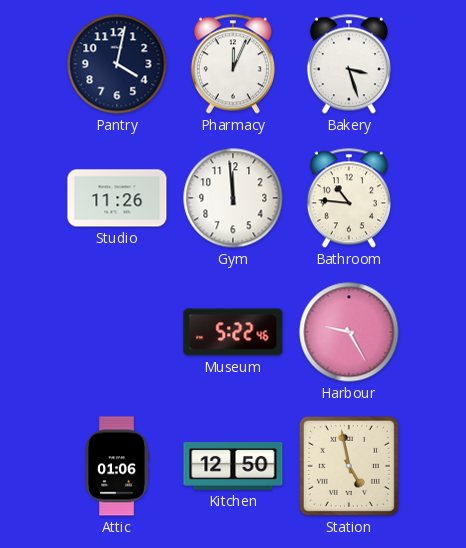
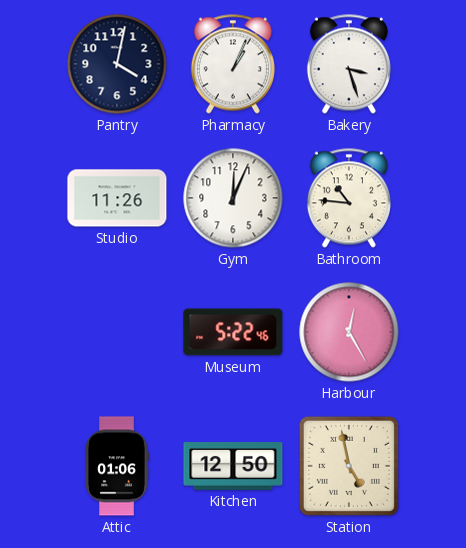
Pharmacy: 12:04 -> 1:04
Gym: 11:59 -> 12:04
Harbour: 9:25 -> 12:25
